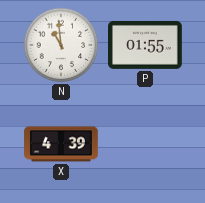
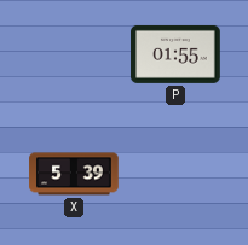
N: 10:59 -> none
X: 4:39 -> 5:39
